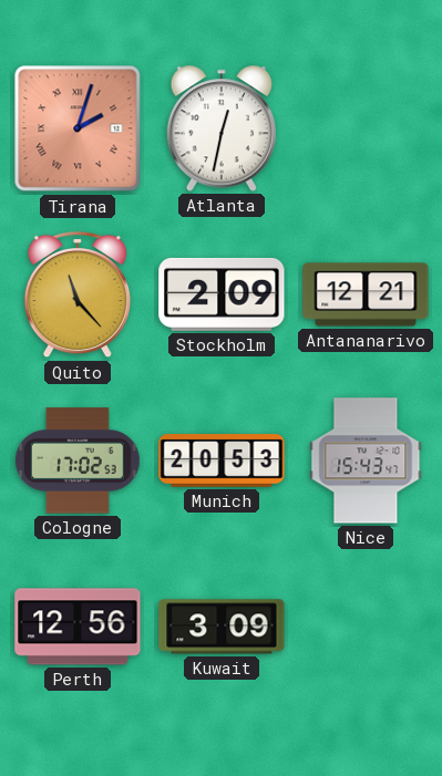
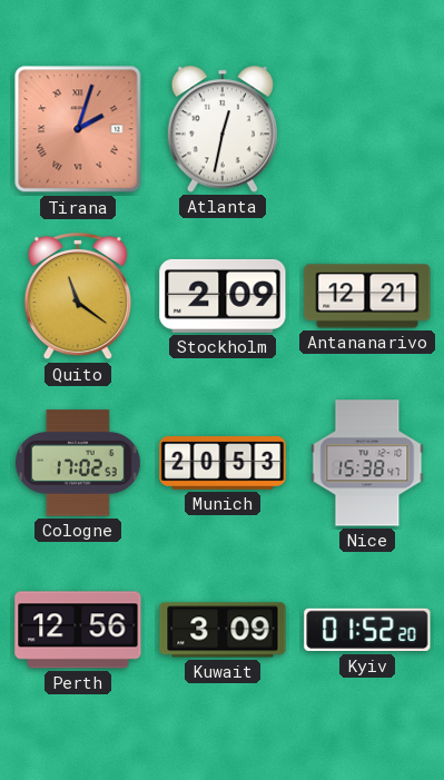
Quito: 11:23 -> 11:21
Nice: 15:43 -> 15:38
Kyiv: none -> 01:52
